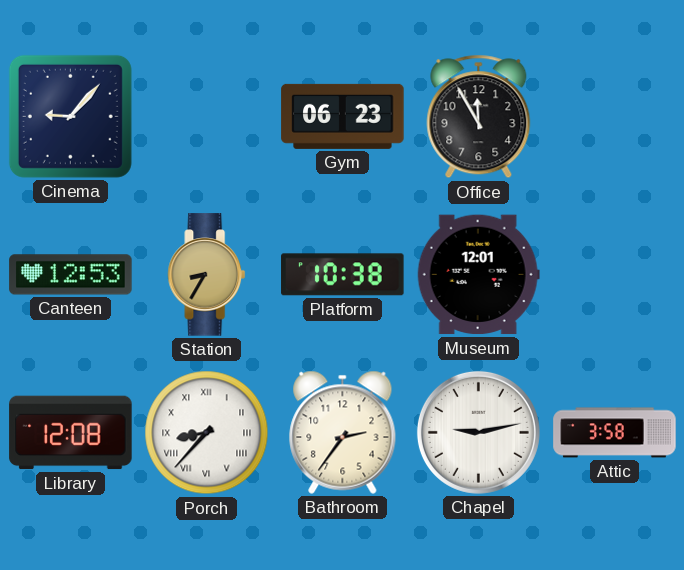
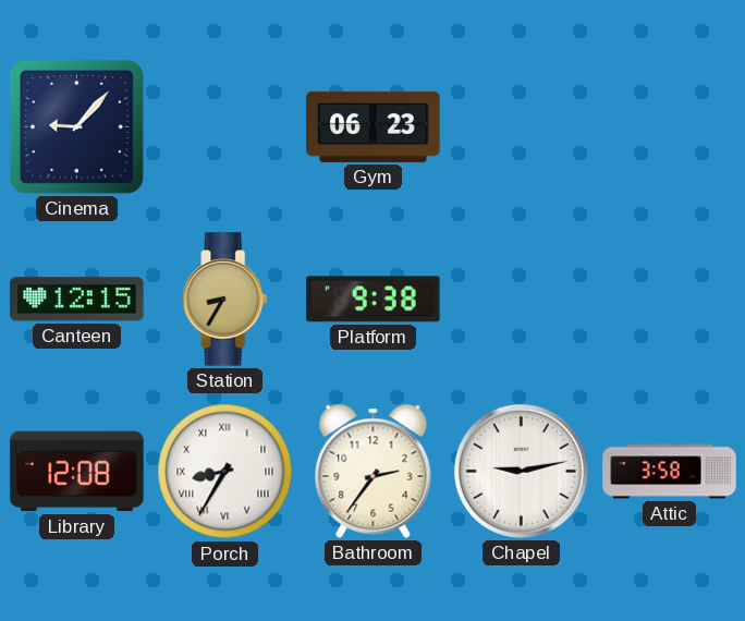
Office: 11:55 -> none
Canteen: 12:53 -> 12:15
Platform: 10:38 -> 9:38
Museum: 12:01 -> none
Porch: 8:37 -> 8:35
